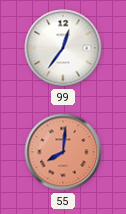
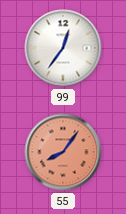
55: 8:01 -> 8:06
